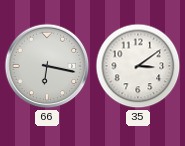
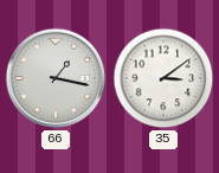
66: 6:17 -> 1:17
